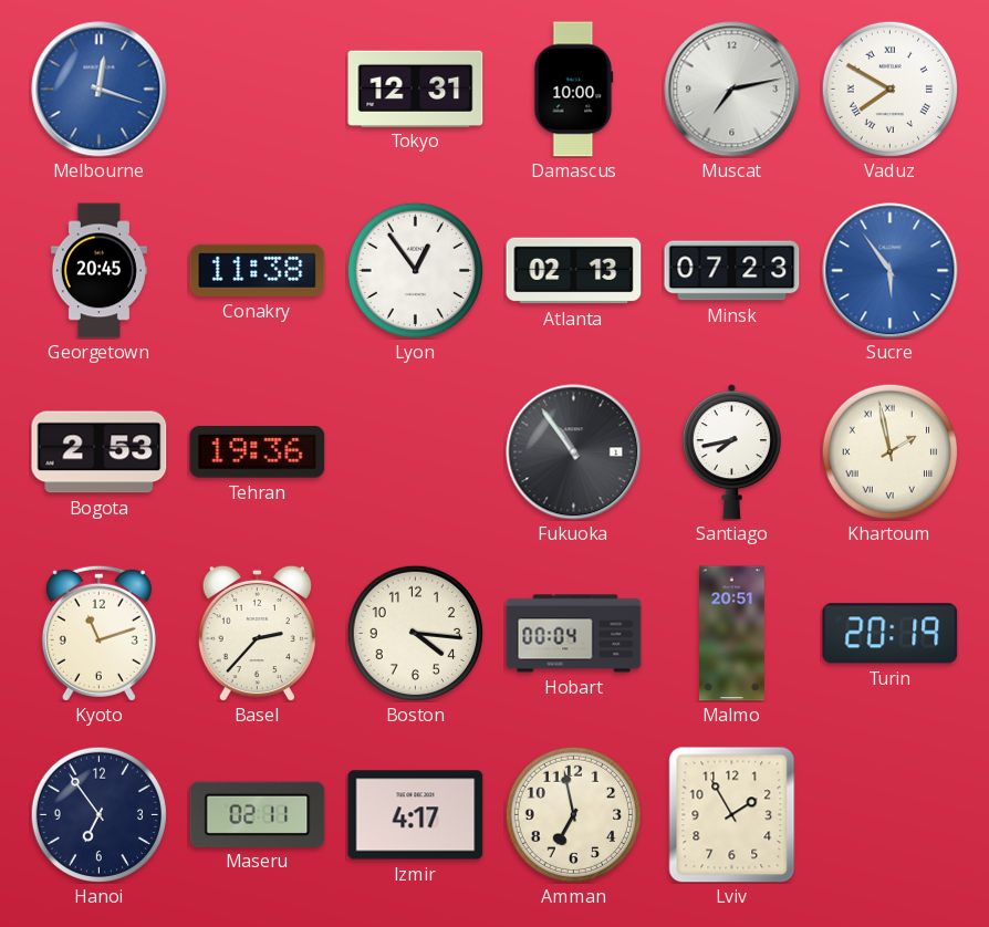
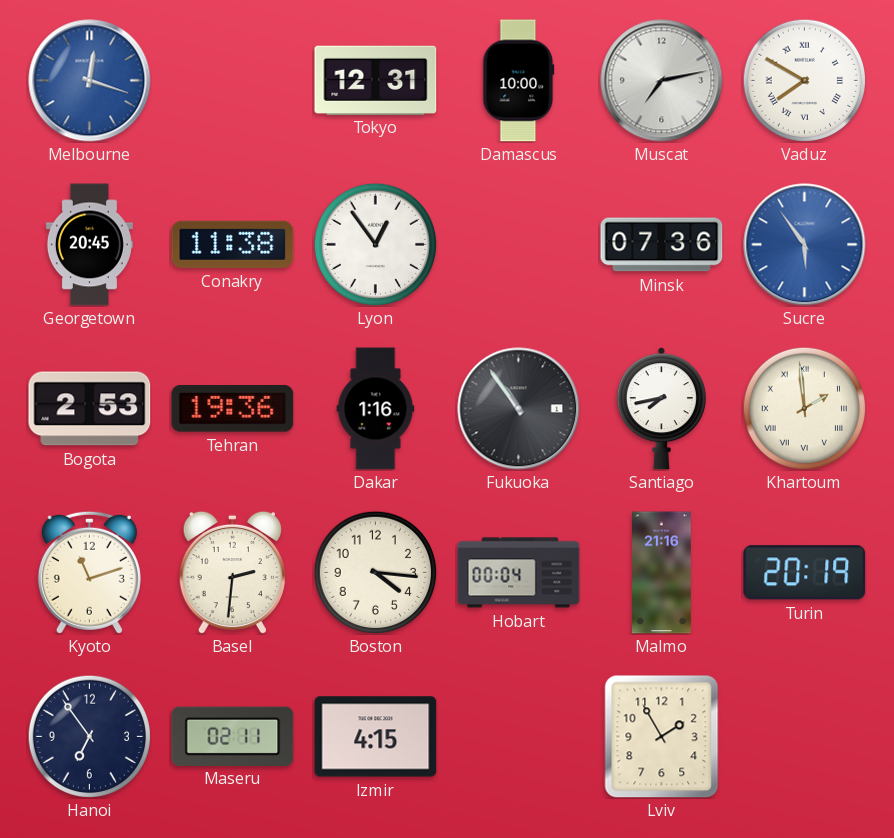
Atlanta: 02:13 -> none
Minsk: 07:23 -> 07:36
Dakar: none -> 1:16
Khartoum: 1:58 -> 1:59
Basel: 2:37 -> 2:31
Malmo: 20:51 -> 21:16
Izmir: 4:17 -> 4:15
Amman: 6:58 -> none
